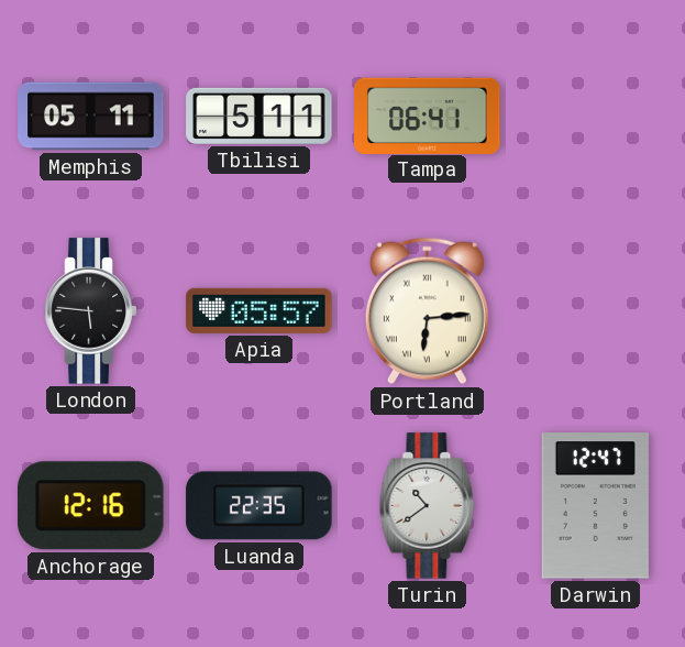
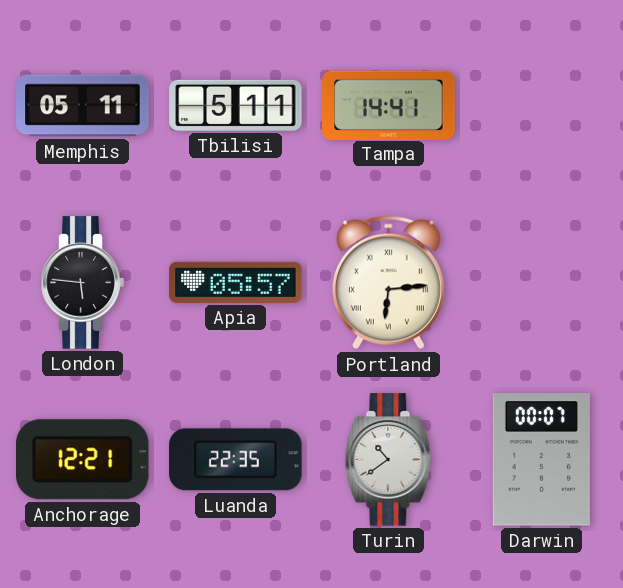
Tampa: 06:41 -> 14:41
Anchorage: 12:16 -> 12:21
Darwin: 12:47 -> 00:07
